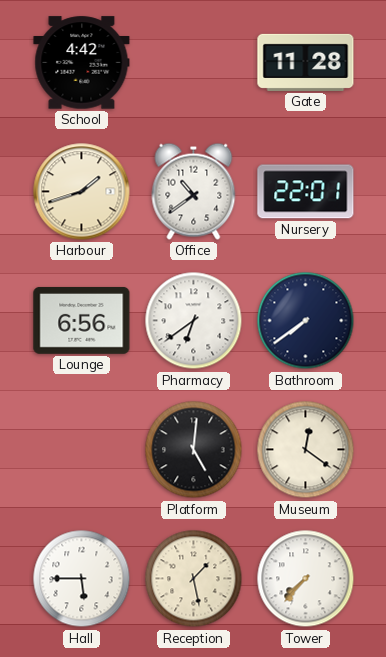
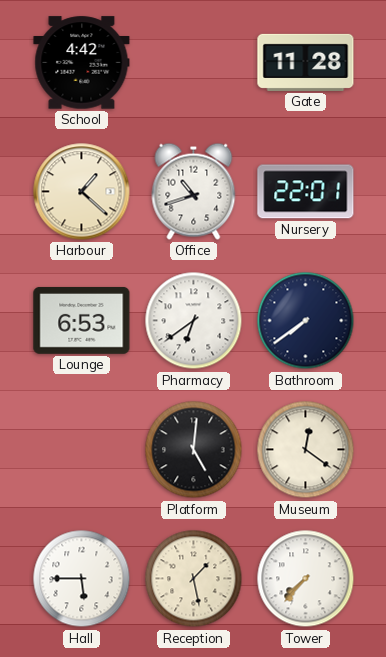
Harbour: 1:42 -> 1:22
Office: 10:39 -> 10:42
Lounge: 6:56 -> 6:53
